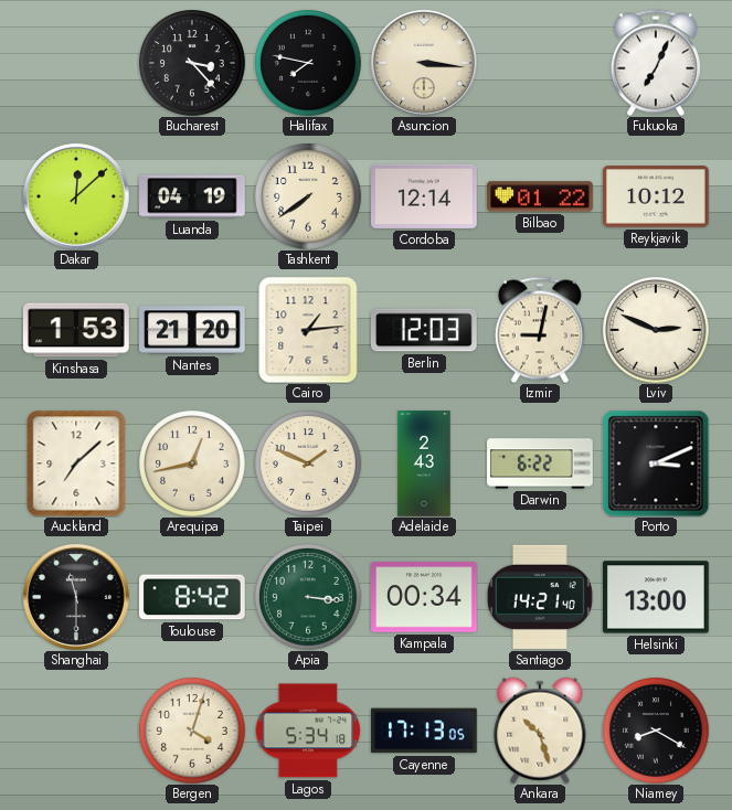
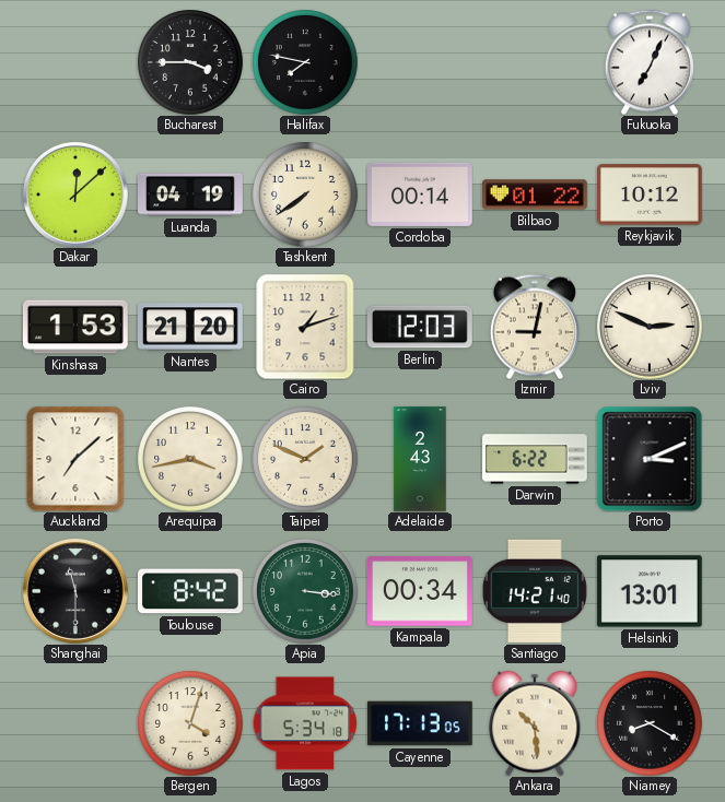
Bucharest: 3:23 -> 3:45
Asuncion: 3:16 -> none
Cordoba: 12:14 -> 00:14
Cairo: 1:14 -> 1:12
Arequipa: 12:43 -> 3:43
Helsinki: 13:00 -> 13:01
Ankara: 10:27 -> 10:29
